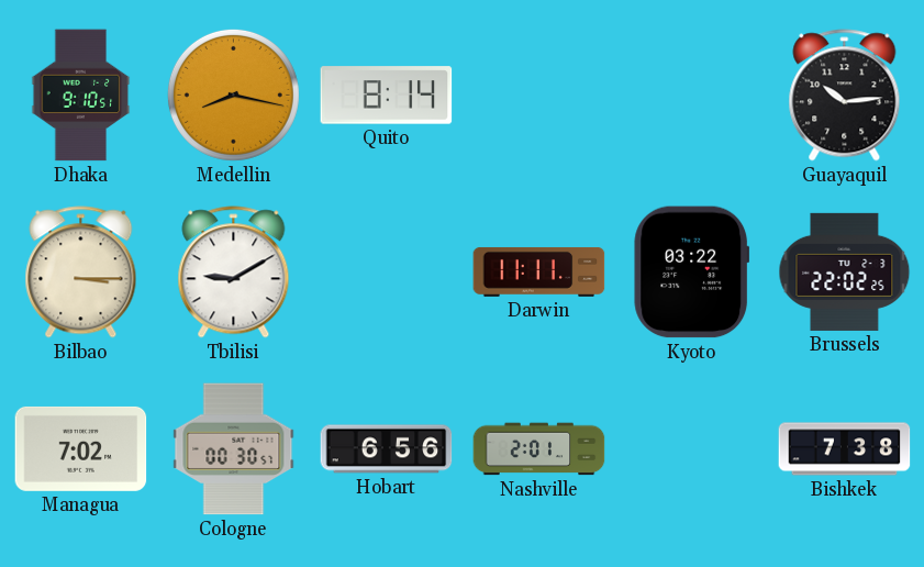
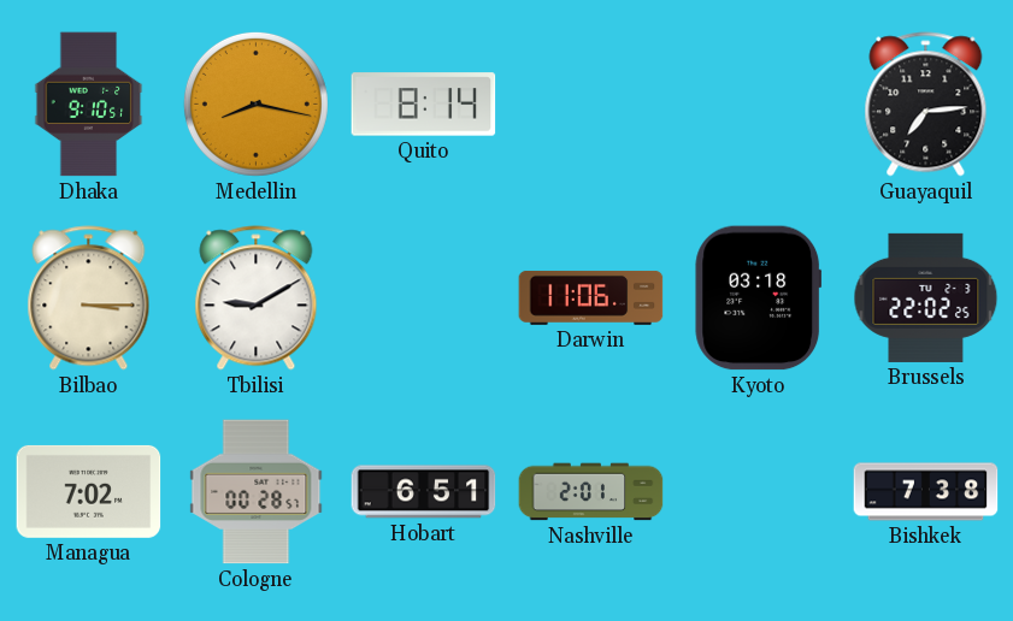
Guayaquil: 10:14 -> 7:14
Darwin: 11:11 -> 11:06
Kyoto: 03:22 -> 03:18
Cologne: 00:30 -> 00:28
Hobart: 6:56 -> 6:51
